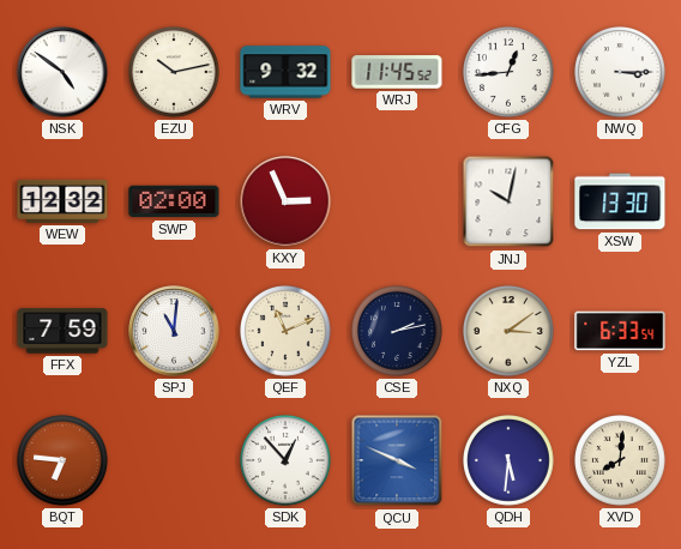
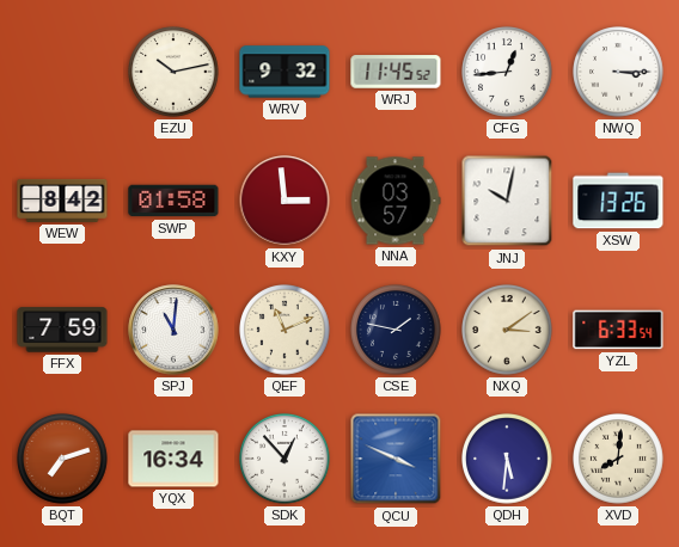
NSK: 4:51 -> none
WEW: 12:32 -> 8:42
SWP: 02:00 -> 01:58
KXY: 2:56 -> 2:59
NNA: none -> 03:57
XSW: 13:30 -> 13:26
CSE: 2:13 -> 1:47
BQT: 6:46 -> 7:12
YQX: none -> 16:34
